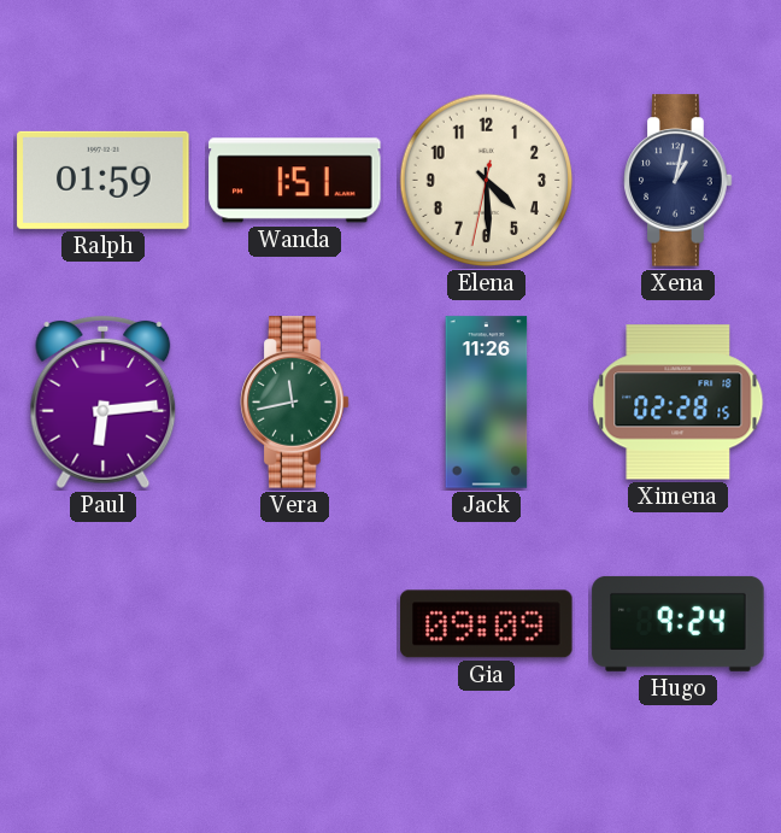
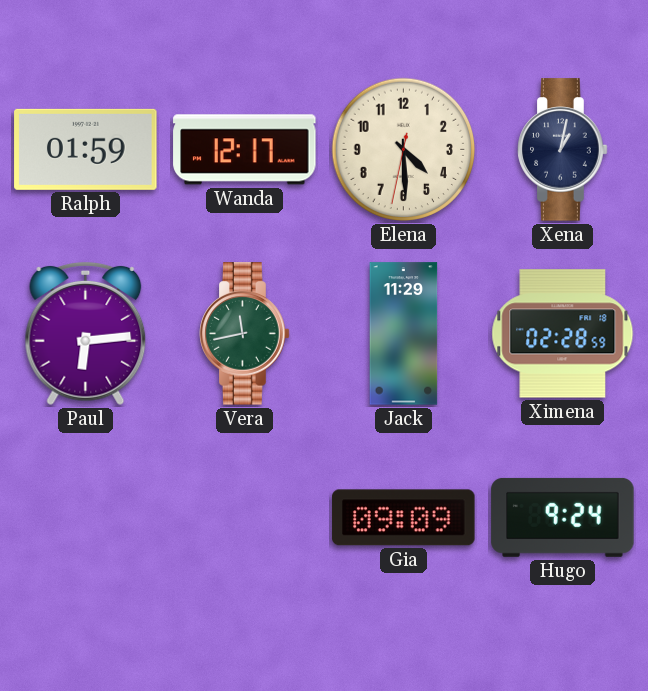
Wanda: 1:51 -> 12:17
Jack: 11:26 -> 11:29
Ximena: 02:28:15 -> 02:28:59
